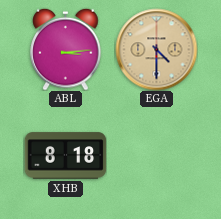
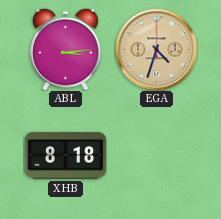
EGA: 4:30 -> 4:33
